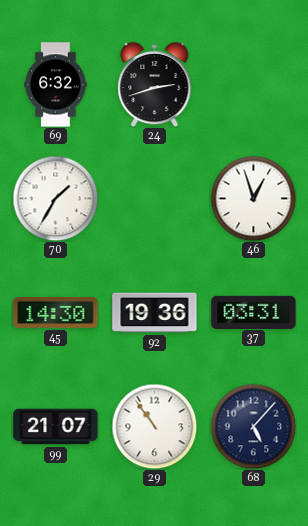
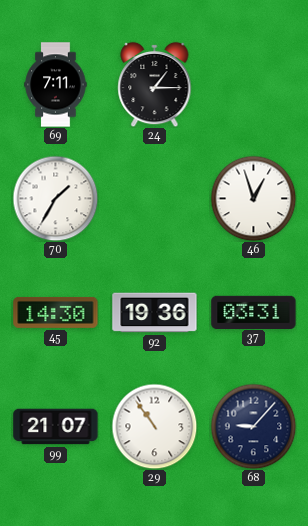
69: 6:32 -> 7:11
24: 2:42 -> 1:15
68: 5:07 -> 9:07
